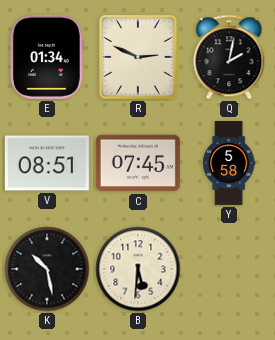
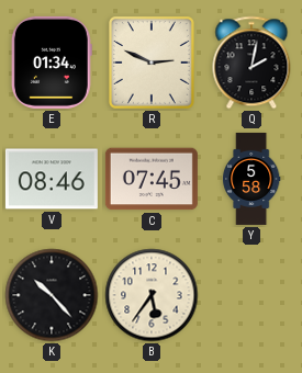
V: 08:51 -> 08:46
K: 10:28 -> 10:23
B: 5:31 -> 5:36
